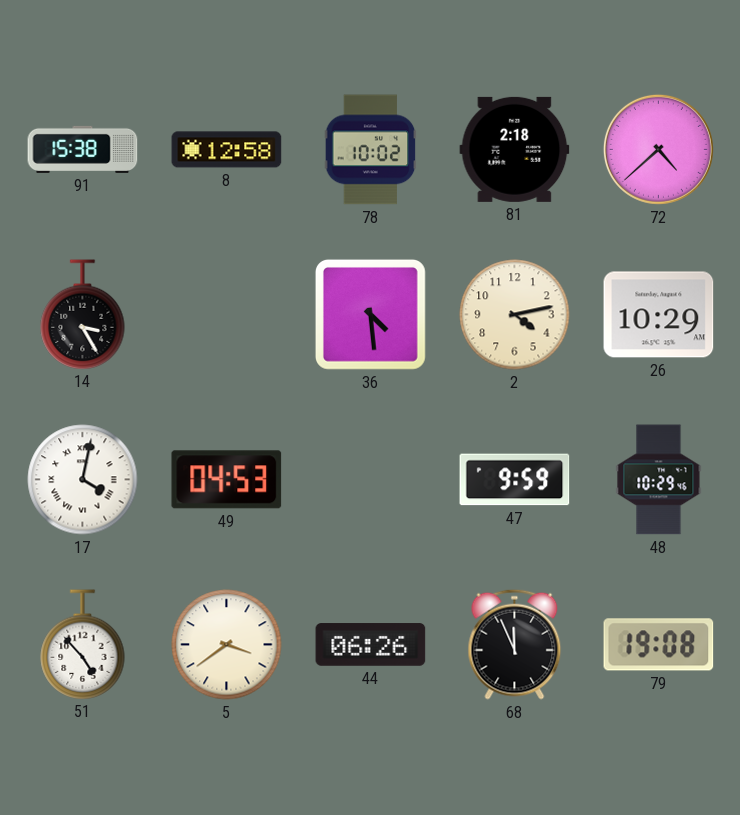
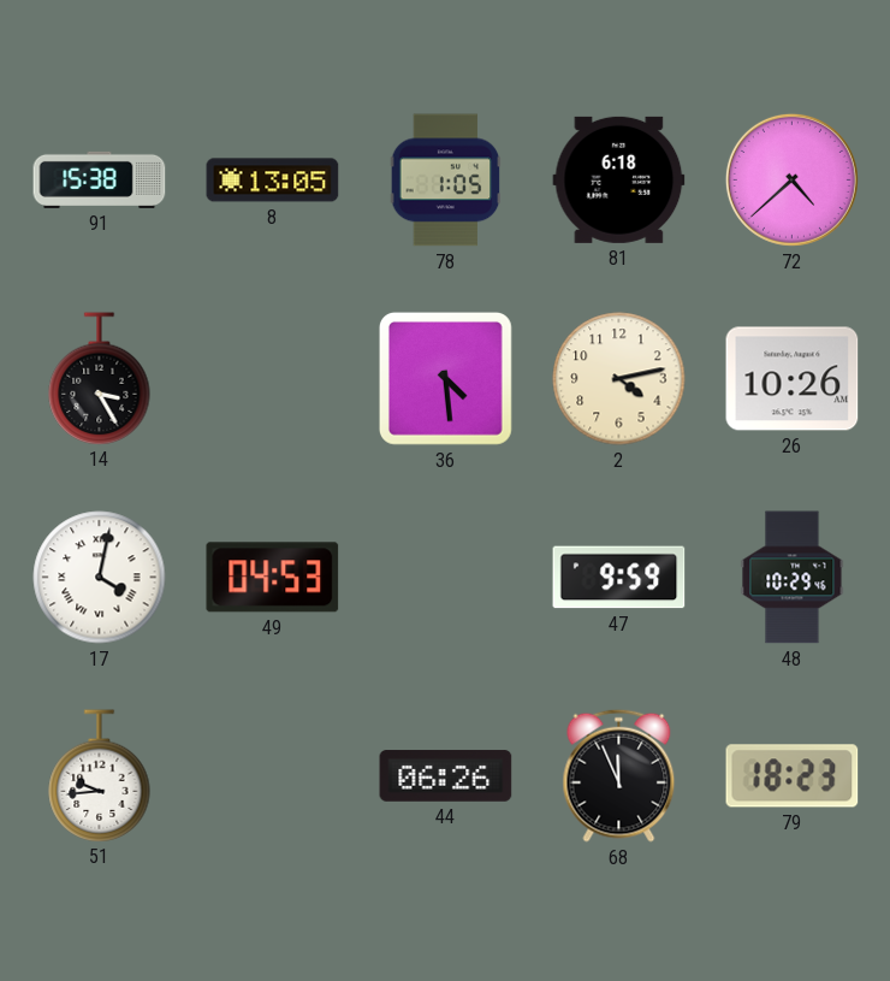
8: 12:58 -> 13:05
78: 10:02 -> 1:05
81: 2:18 -> 6:18
26: 10:29 -> 10:26
51: 4:53 -> 9:44
5: 3:39 -> none
79: 19:08 -> 18:23
